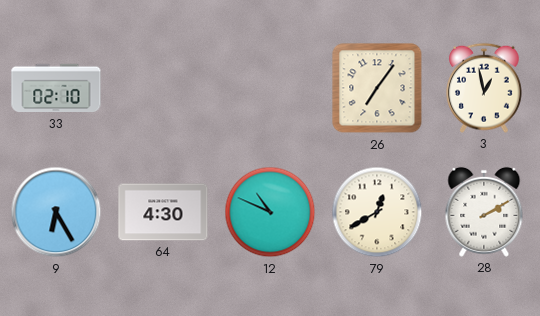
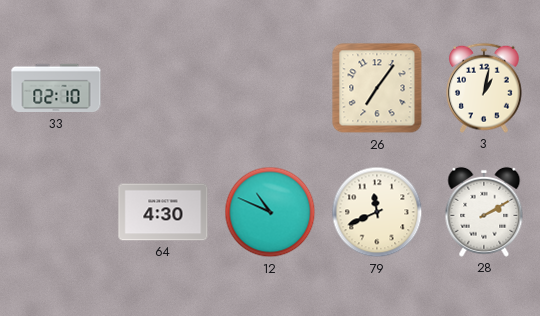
3: 12:58 -> 1:02
9: 6:25 -> none
79: 12:40 -> 11:41
